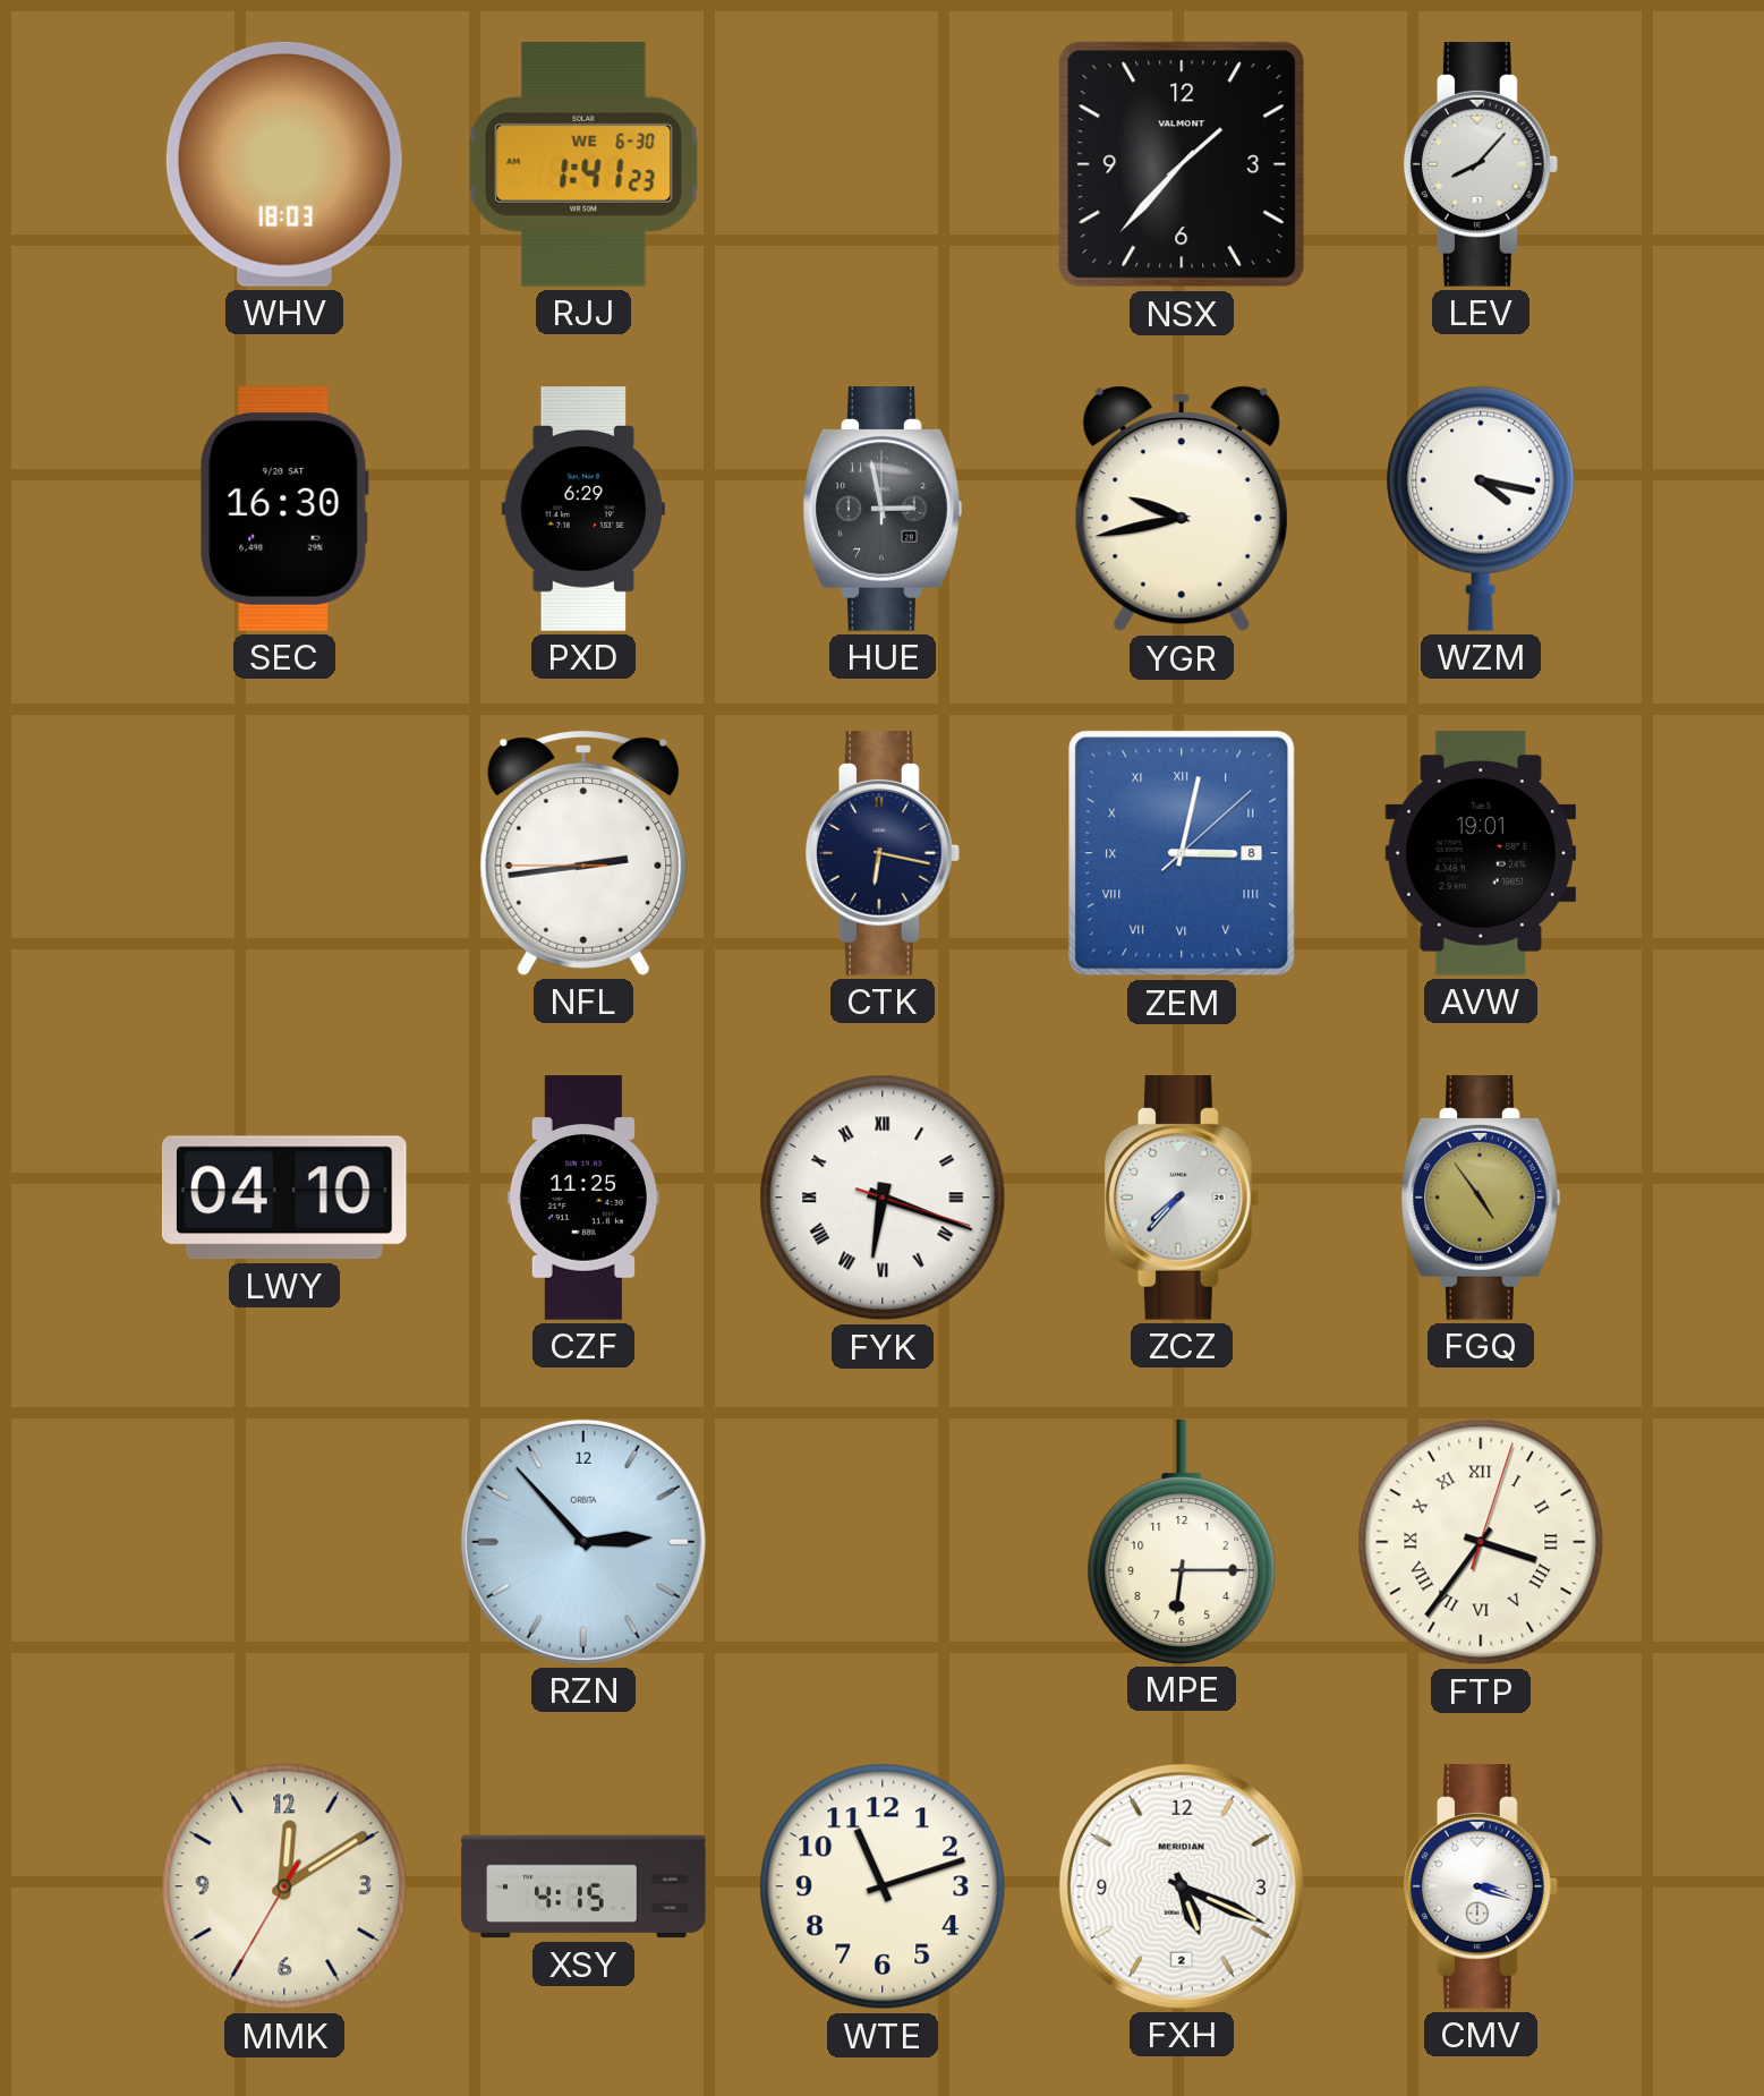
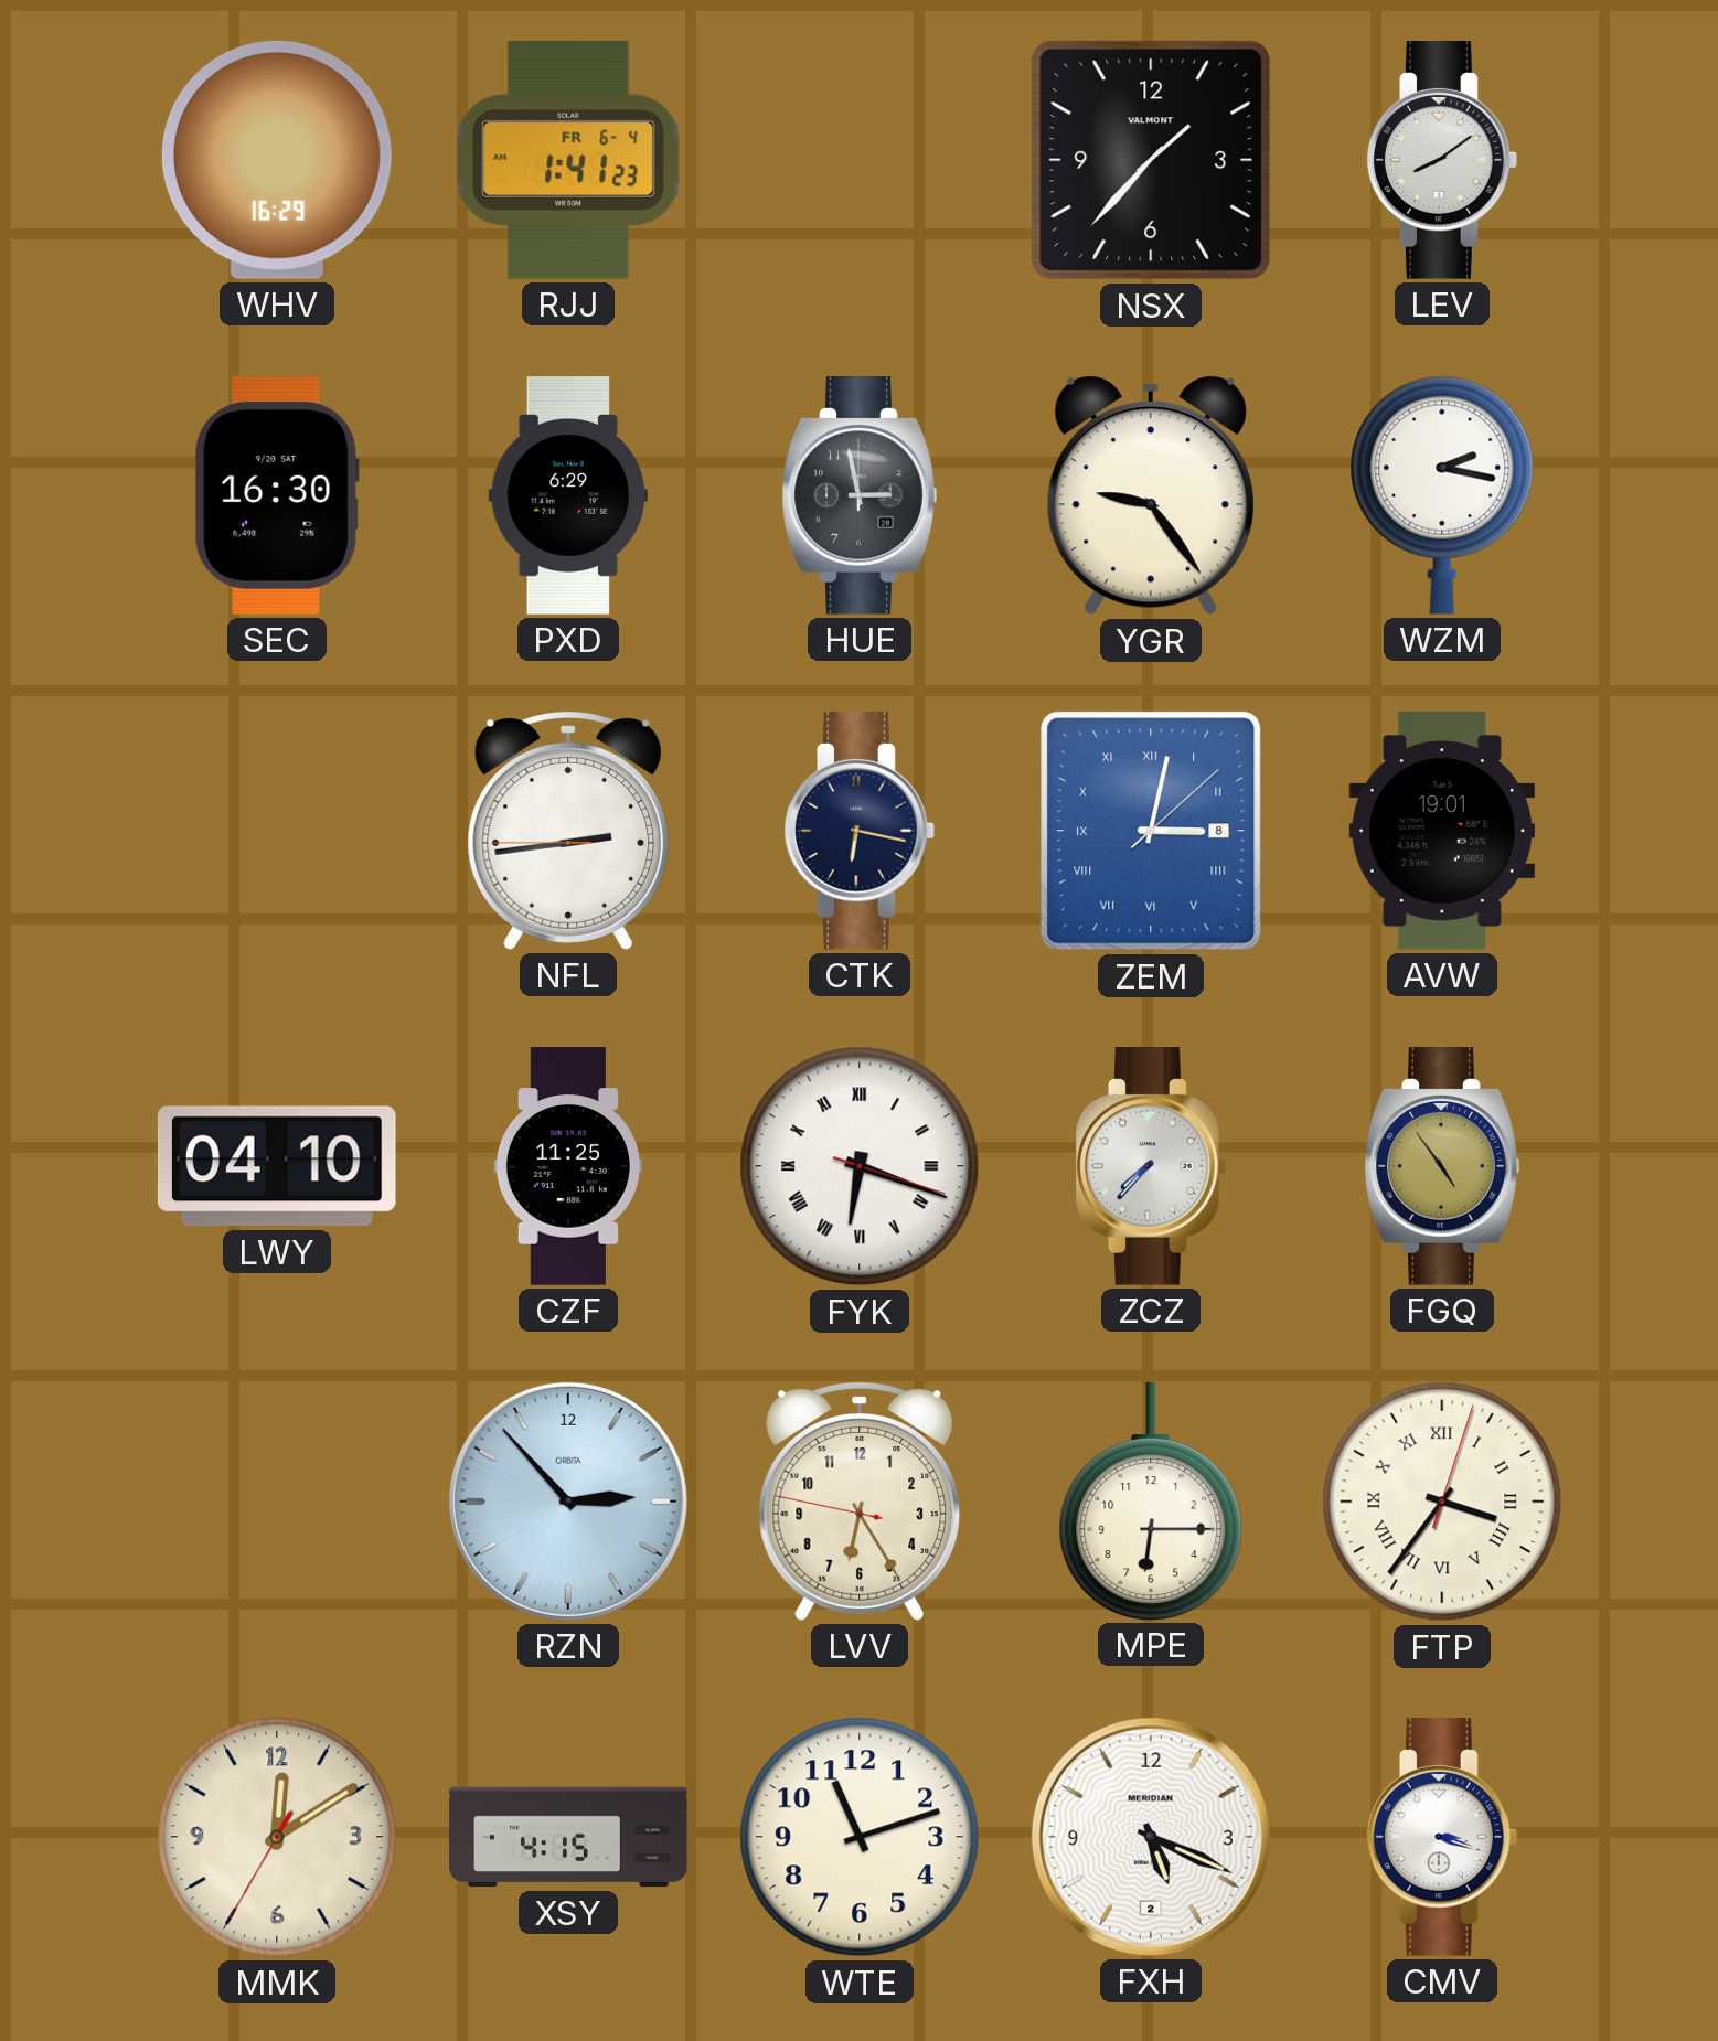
WHV: 18:03 -> 16:29
RJJ date: WE 6-30 -> FR 6-4
LEV: 8:07 -> 8:09
YGR: 9:43 -> 9:24
WZM: 4:17 -> 2:17
LVV: none -> 6:24
